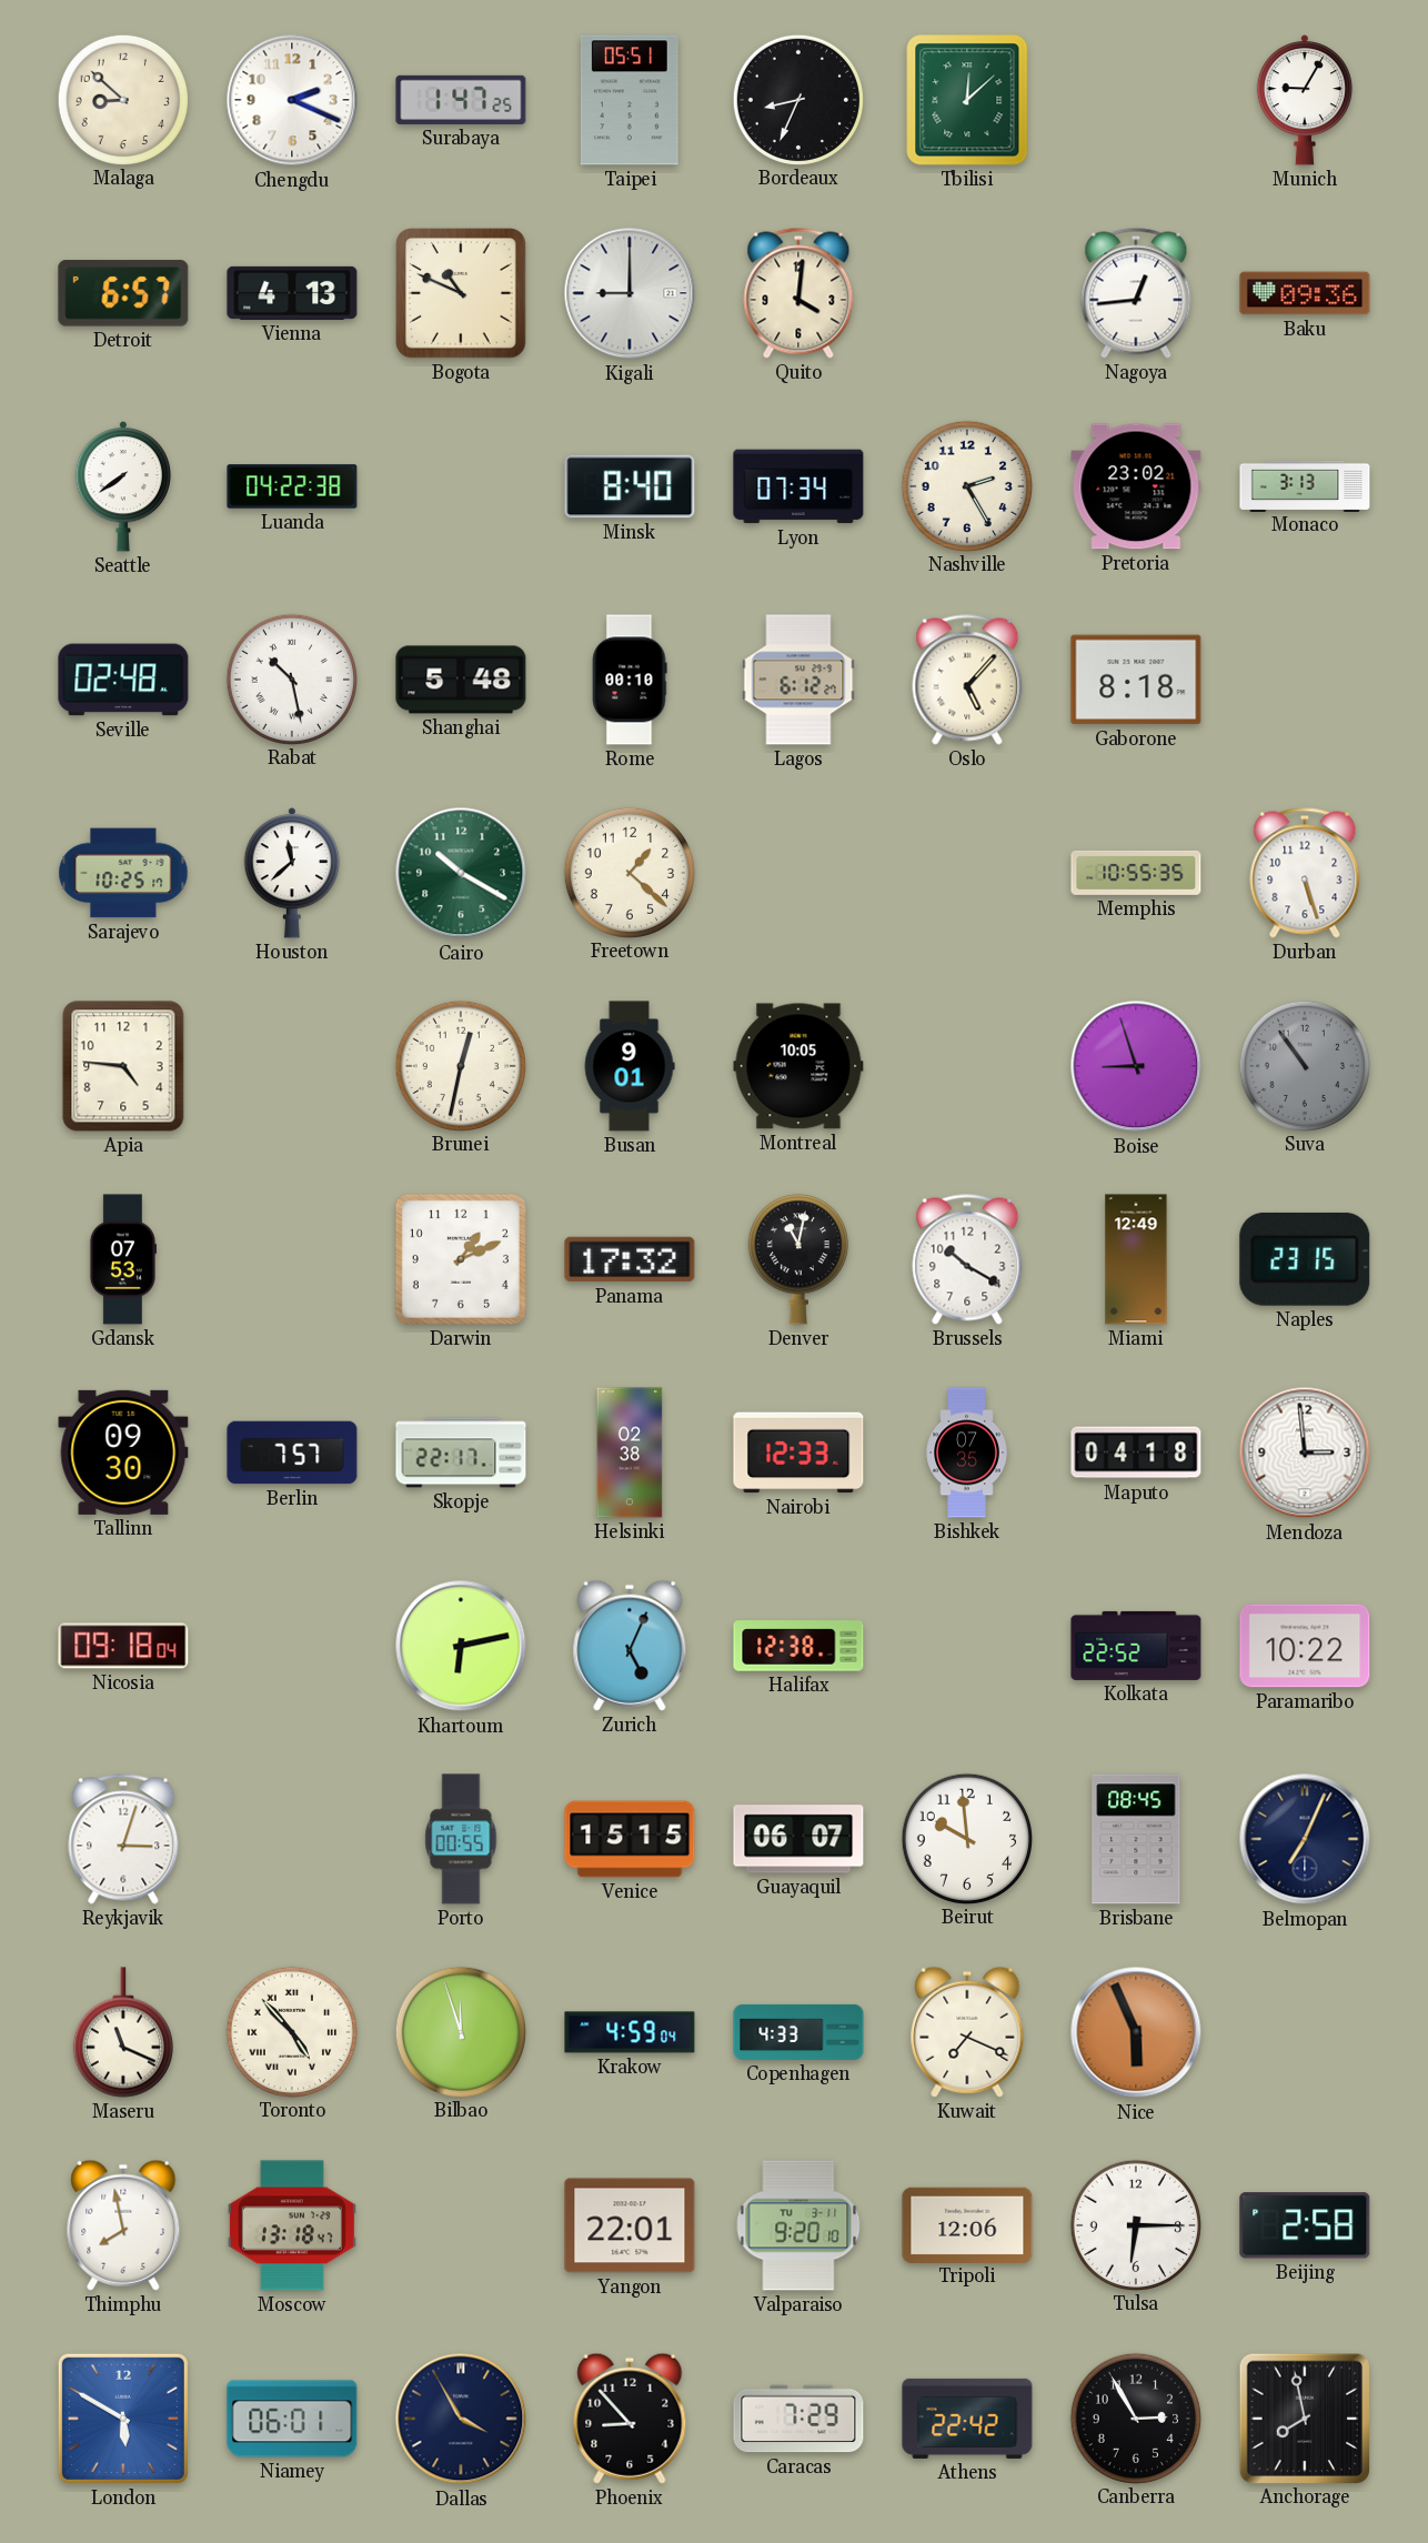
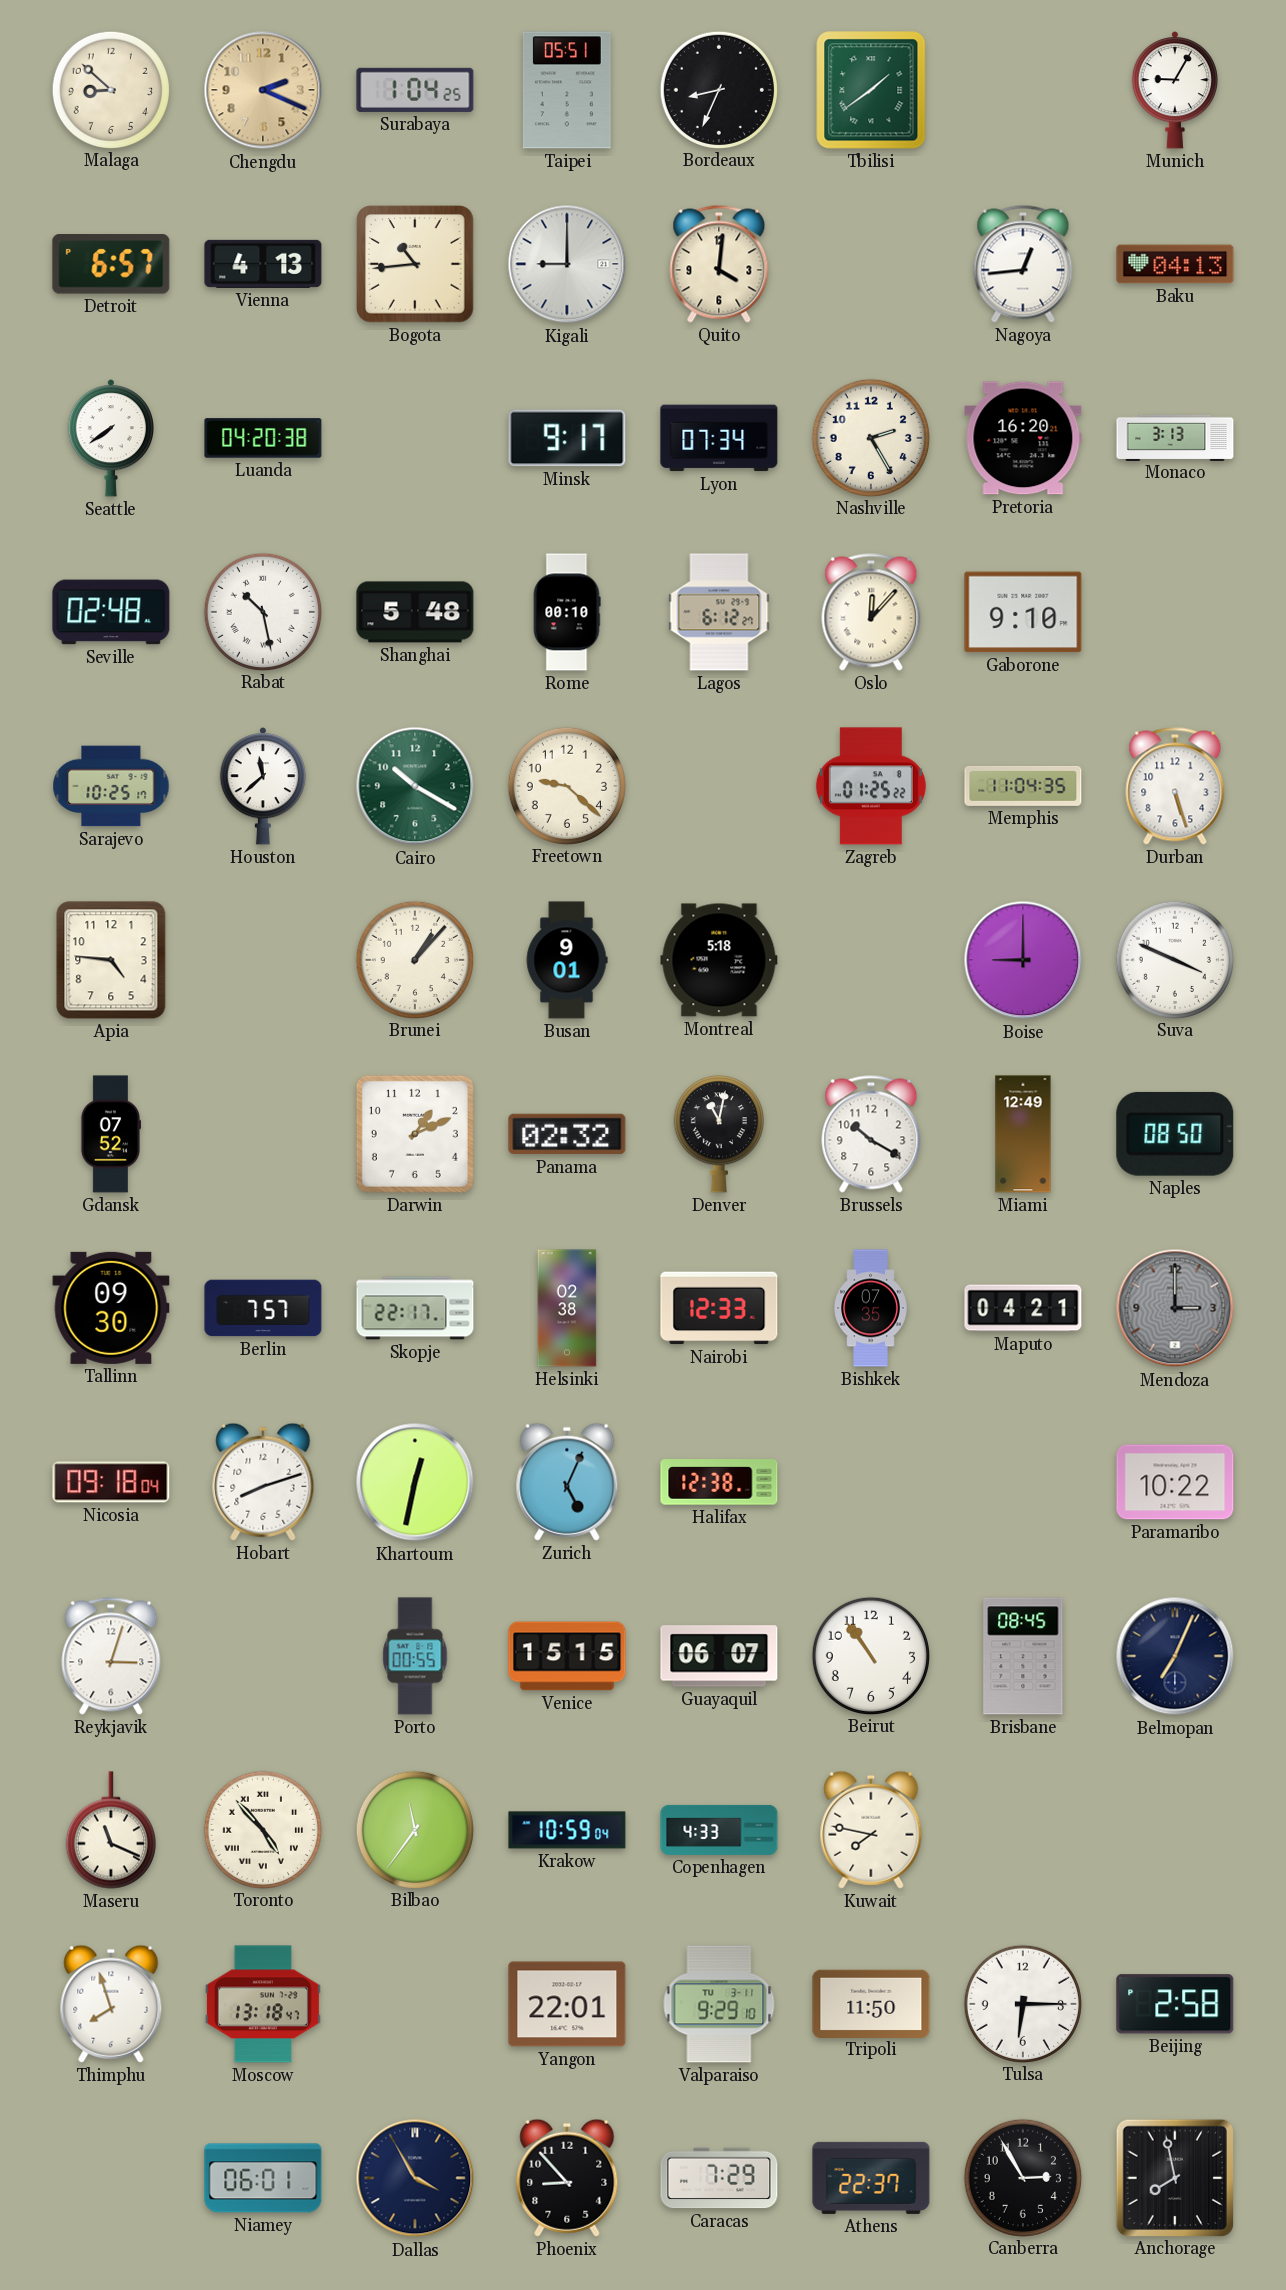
Chengdu dial: white -> champagne
Surabaya: 1:47 -> 1:04
Tbilisi: 12:08 -> 1:39
Bogota: 10:49 -> 10:44
Baku: 09:36 -> 04:13
Luanda: 04:22 -> 04:20
Minsk: 8:40 -> 9:17
Pretoria: 23:02 -> 16:20
Oslo: 5:07 -> 12:07
Gaborone: 8:18 -> 9:10
Freetown: 1:22 -> 9:22
Zagreb: none -> 01:25
Memphis: 10:55 -> 11:04
Brunei: 12:32 -> 1:07
Montreal: 10:05 -> 5:18
Boise: 8:57 -> 9:00
Suva: 10:54 -> 3:49
Suva dial: grey -> white
Gdansk: 07:53 -> 07:52
Panama: 17:32 -> 02:32
Naples: 23:15 -> 08:50
Maputo: 04:18 -> 04:21
Mendoza: 2:59 -> 3:00
Mendoza dial: white -> grey
Hobart: none -> 8:12
Khartoum: 6:13 -> 12:32
Kolkata: 22:52 -> none
Beirut: 9:59 -> 10:54
Bilbao: 11:57 -> 11:36
Krakow: 4:59 -> 10:59
Kuwait: 7:19 -> 7:47
Nice: 5:56 -> none
Thimphu: 7:58 -> 7:57
Valparaiso: 9:20 -> 9:29
Tripoli: 12:06 -> 11:50
London: 5:50 -> none
Athens: 22:42 -> 22:37
